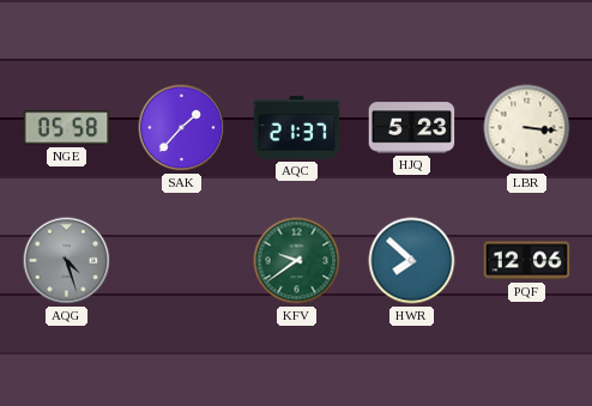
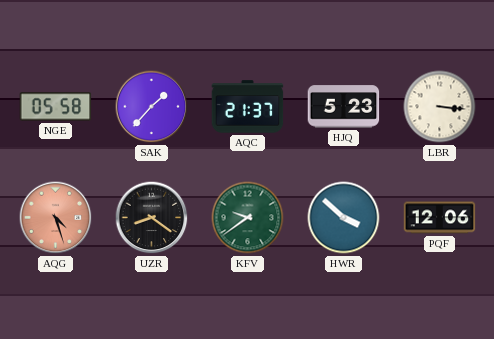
AQG dial: grey -> salmon
UZR: none -> 8:21
HWR: 7:52 -> 3:52
